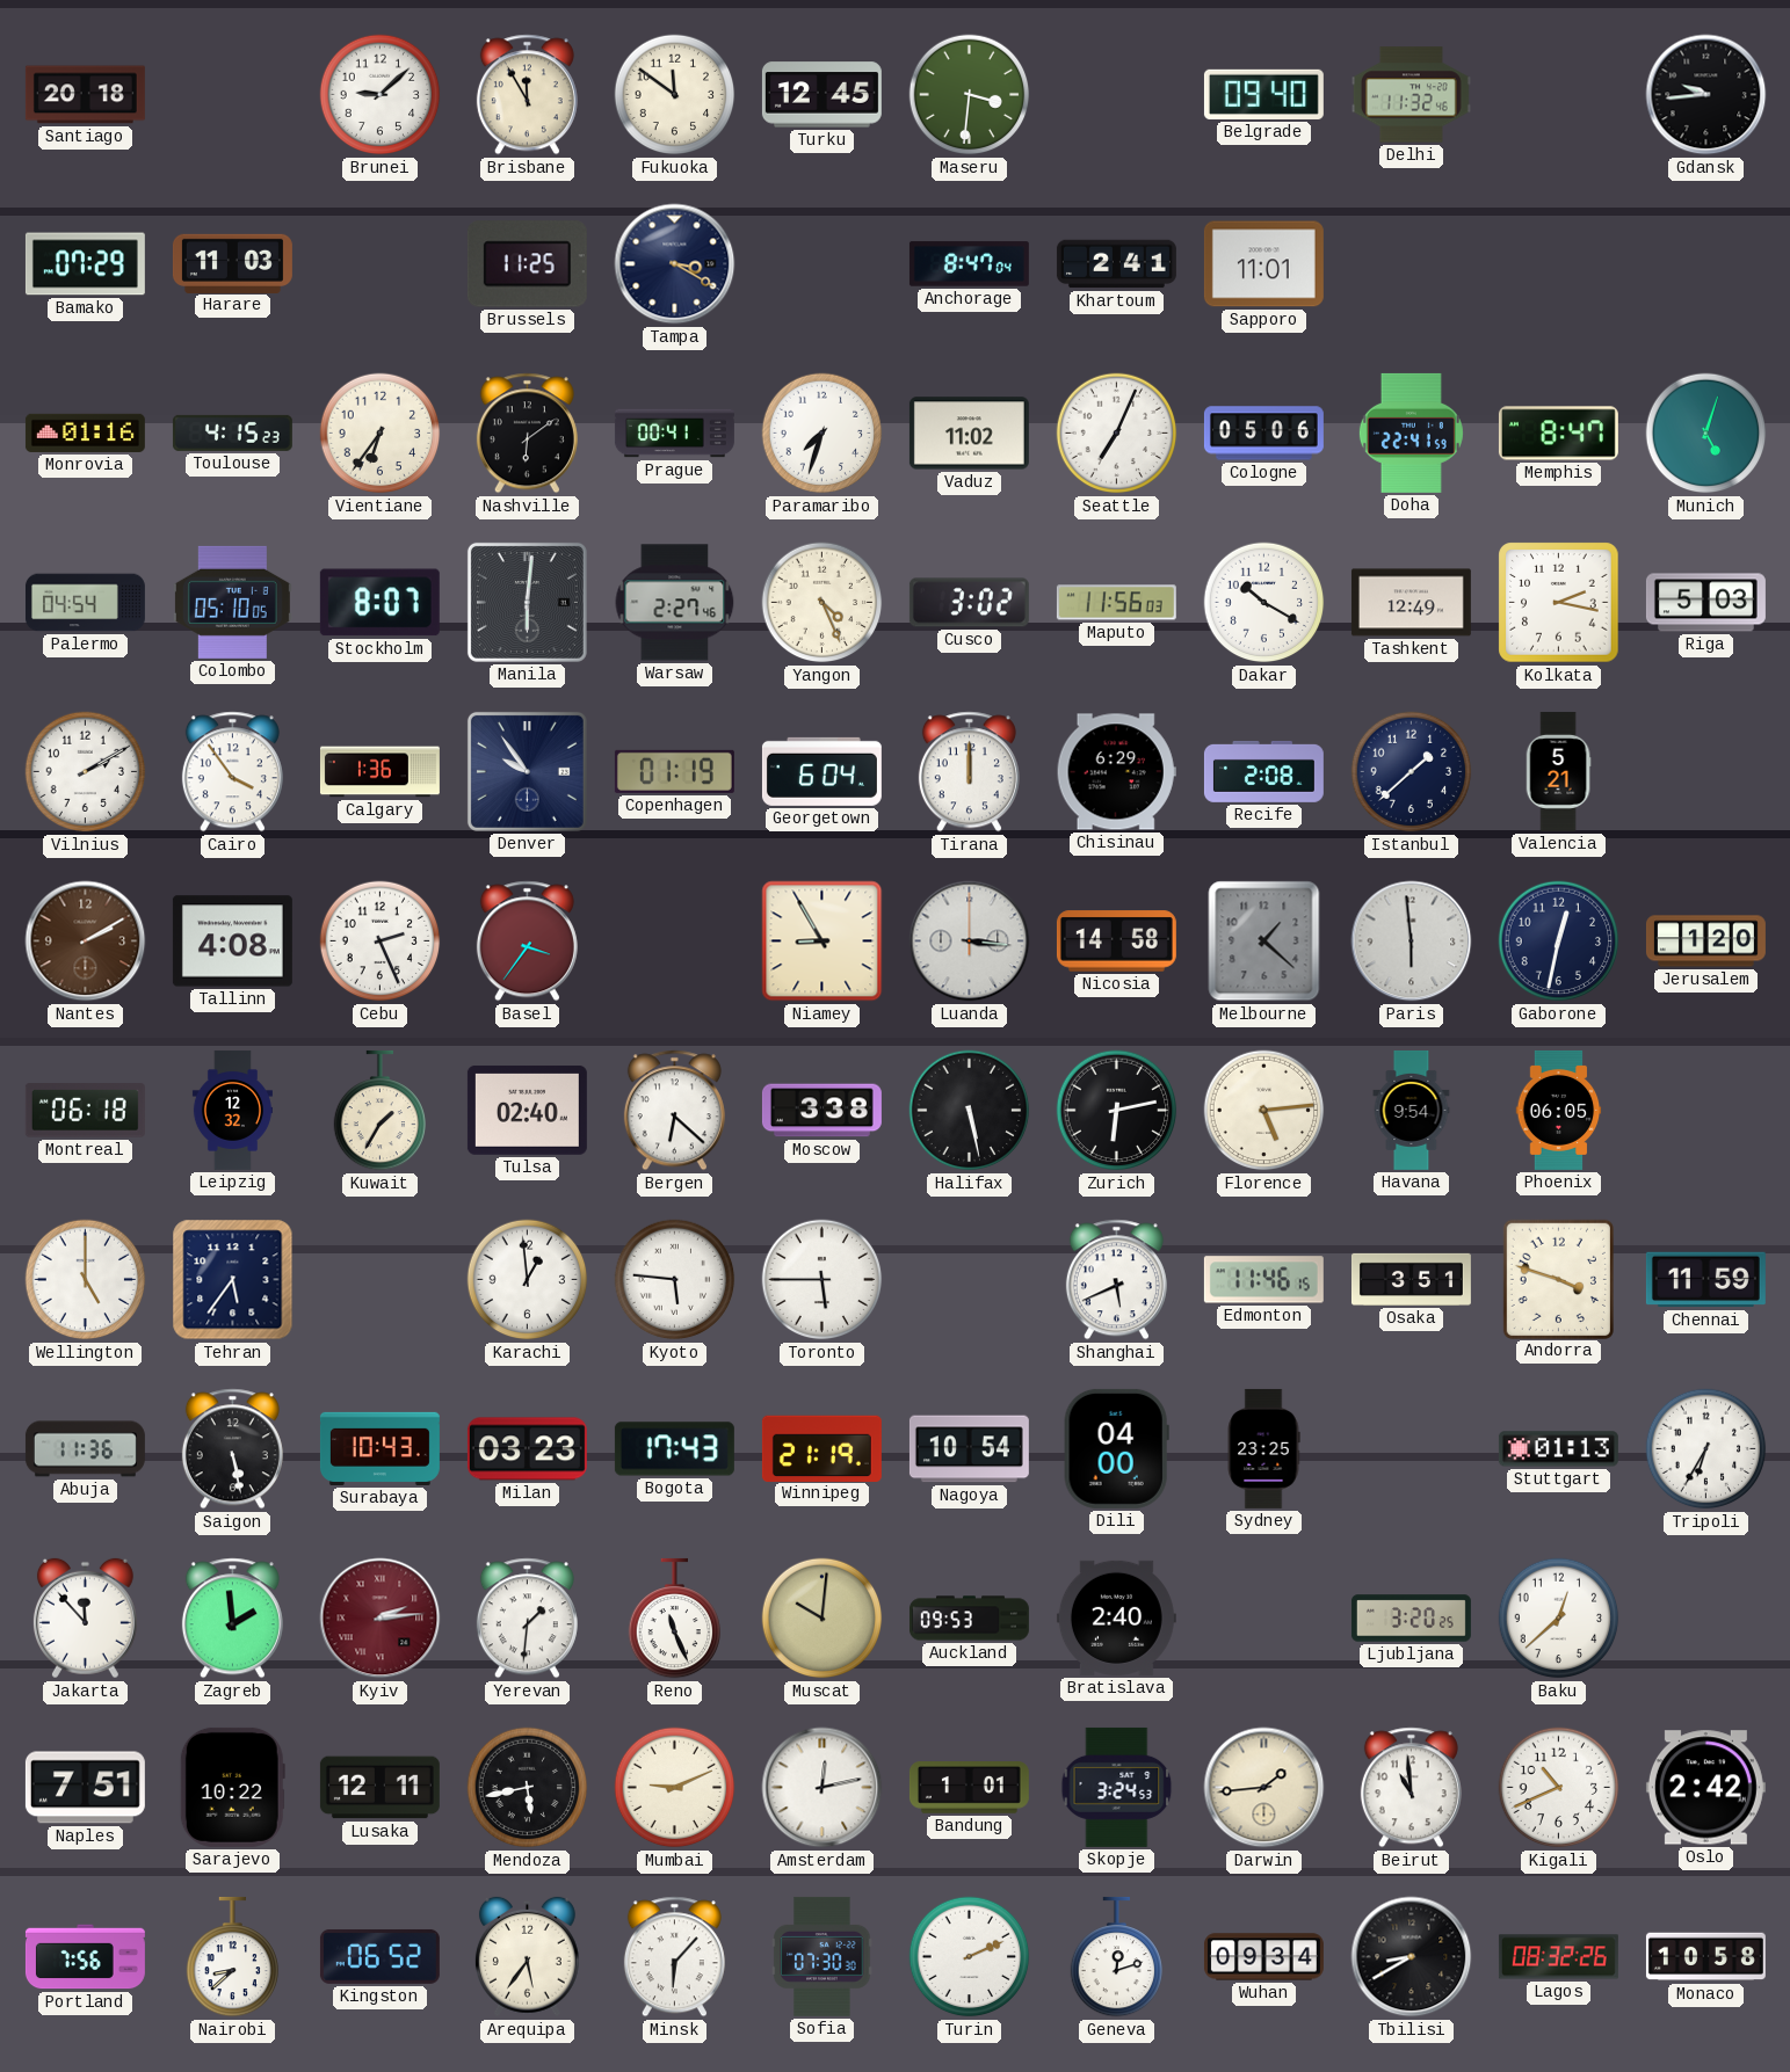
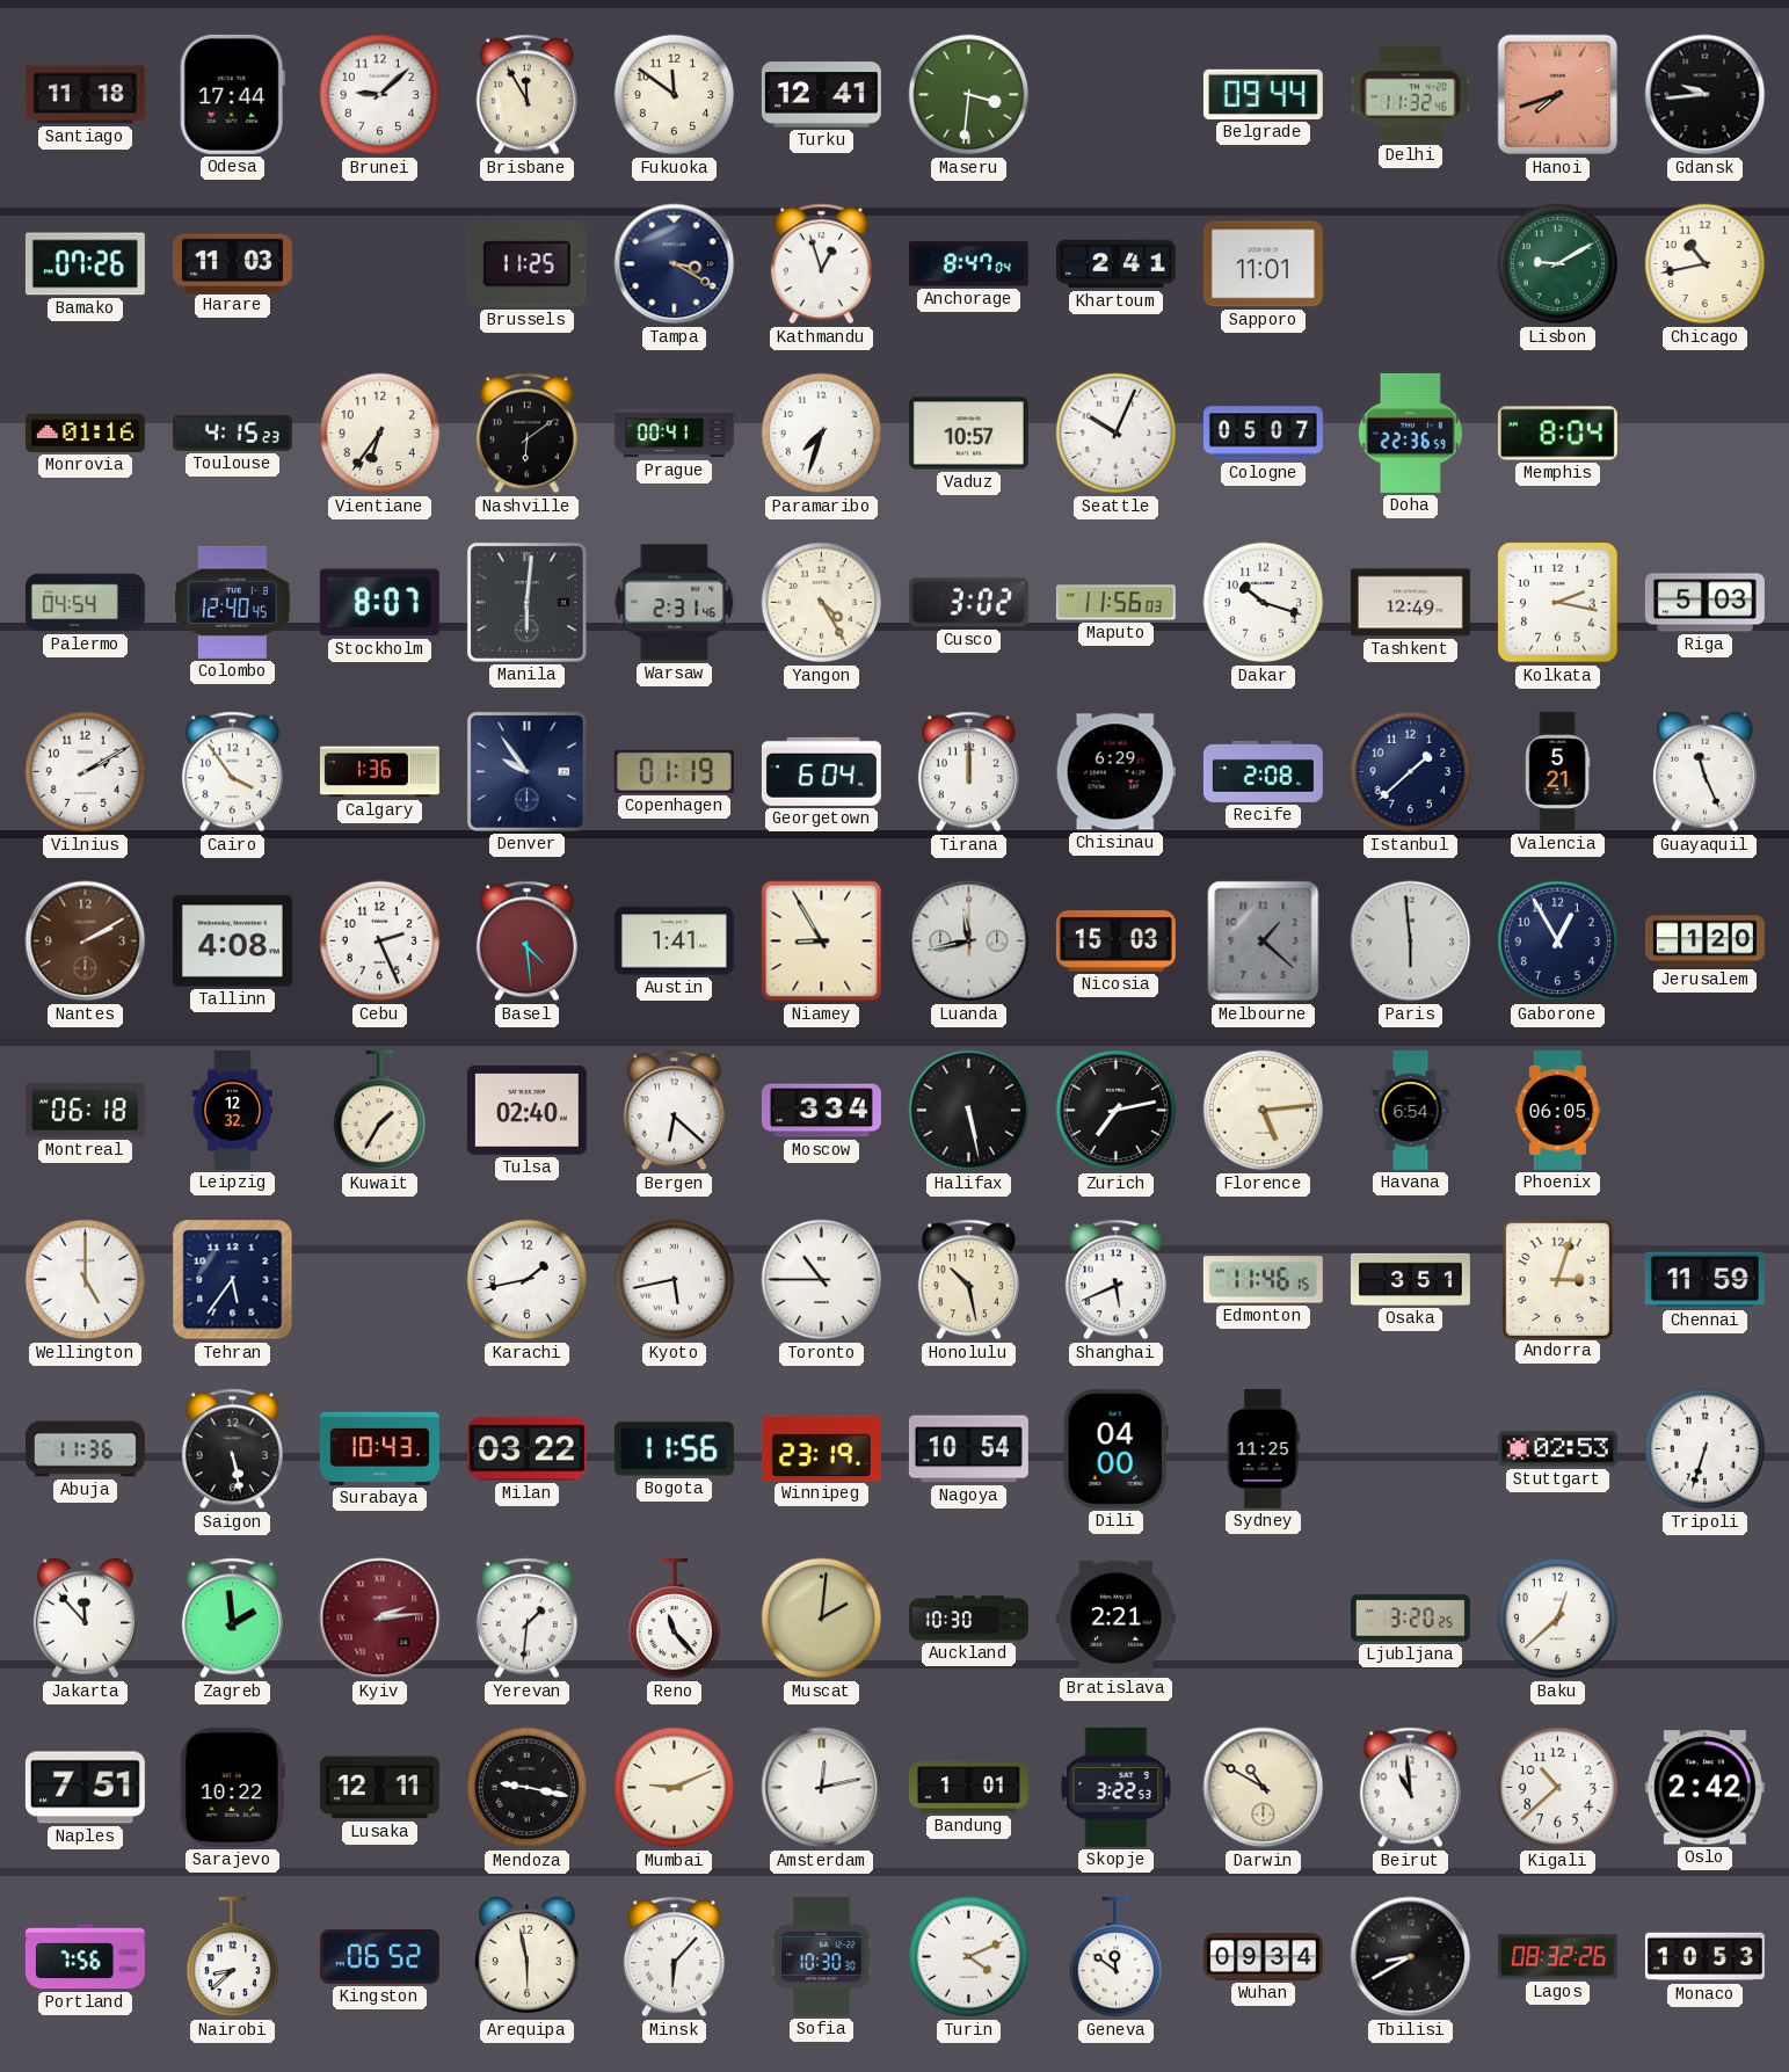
Santiago: 20:18 -> 11:18
Odesa: none -> 17:44
Turku: 12:45 -> 12:41
Belgrade: 09:40 -> 09:44
Hanoi: none -> 7:42
Bamako: 07:29 -> 07:26
Kathmandu: none -> 12:57
Lisbon: none -> 9:10
Chicago: none -> 10:43
Vaduz: 11:02 -> 10:57
Seattle: 7:04 -> 10:04
Cologne: 05:06 -> 05:07
Doha: 22:41 -> 22:36
Memphis: 8:47 -> 8:04
Munich: 5:03 -> none
Colombo: 05:10 -> 12:40
Warsaw: 2:27 -> 2:31
Yangon: 4:26 -> 4:25
Dakar: 10:20 -> 10:18
Guayaquil: none -> 11:26
Basel: 3:36 -> 4:29
Austin: none -> 1:41
Luanda: 3:16 -> 11:43
Nicosia: 14:58 -> 15:03
Gaborone: 12:32 -> 12:55
Moscow: 3:38 -> 3:34
Zurich: 6:13 -> 7:13
Havana: 9:54 -> 6:54
Karachi: 12:59 -> 1:43
Kyoto: 5:46 -> 5:43
Toronto: 5:45 -> 10:45
Honolulu: none -> 10:28
Andorra: 3:48 -> 3:03
Milan: 03:23 -> 03:22
Bogota: 17:43 -> 11:56
Winnipeg: 21:19 -> 23:19
Sydney: 23:25 -> 11:25
Stuttgart: 01:13 -> 02:53
Tripoli: 6:35 -> 6:33
Reno: 11:26 -> 11:23
Muscat: 10:01 -> 2:01
Auckland: 09:53 -> 10:30
Bratislava: 2:40 -> 2:21
Mendoza: 5:43 -> 9:17
Skopje: 3:24 -> 3:22
Darwin: 1:44 -> 10:50
Kigali: 10:41 -> 10:38
Arequipa: 5:36 -> 5:58
Sofia: 07:30 -> 10:30
Turin: 2:11 -> 4:11
Geneva: 12:12 -> 11:51
Monaco: 10:58 -> 10:53
